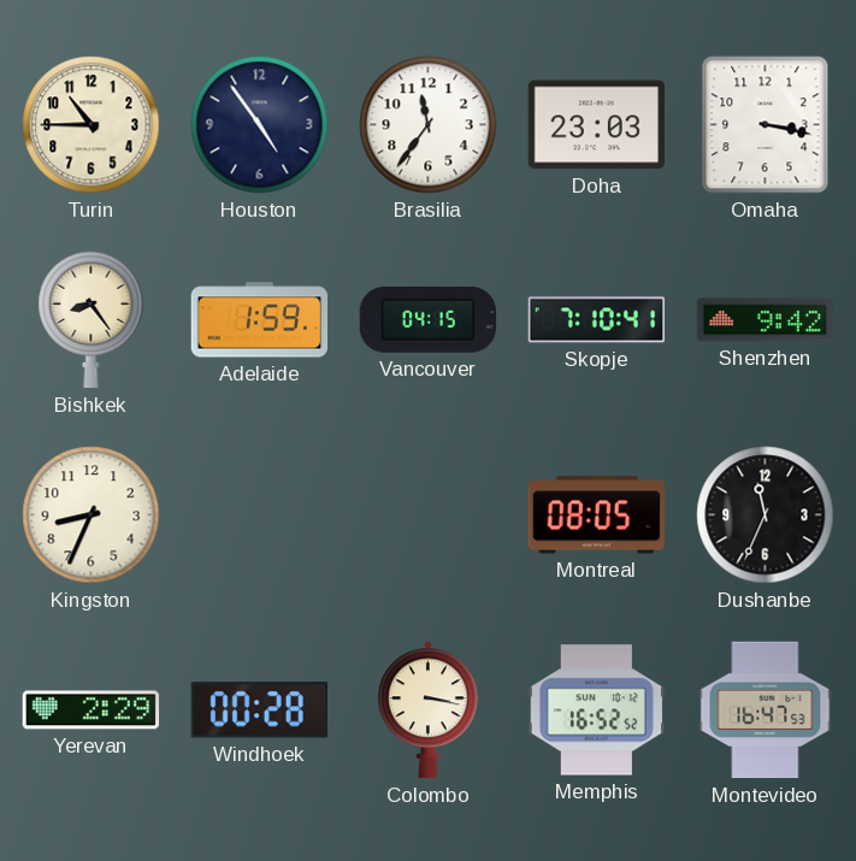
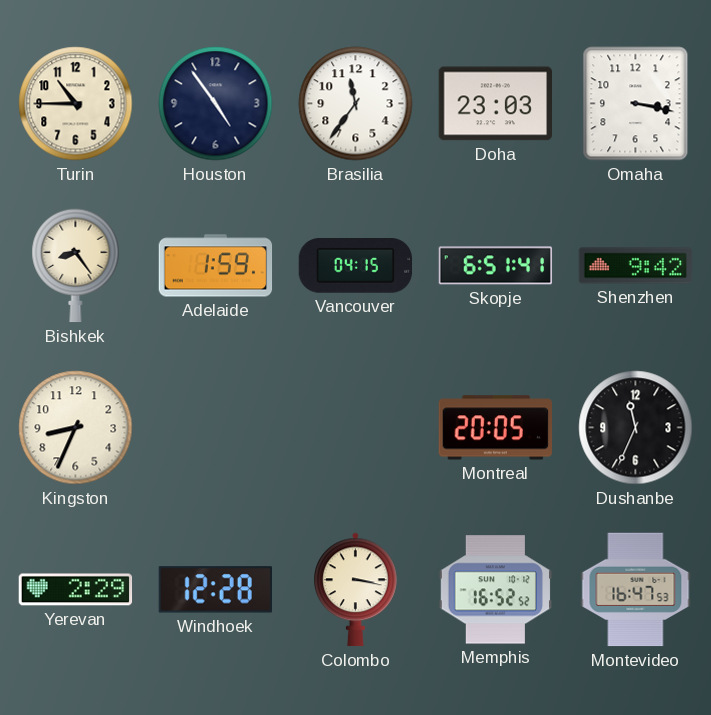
Skopje: 7:10 -> 6:51
Montreal: 08:05 -> 20:05
Windhoek: 00:28 -> 12:28
